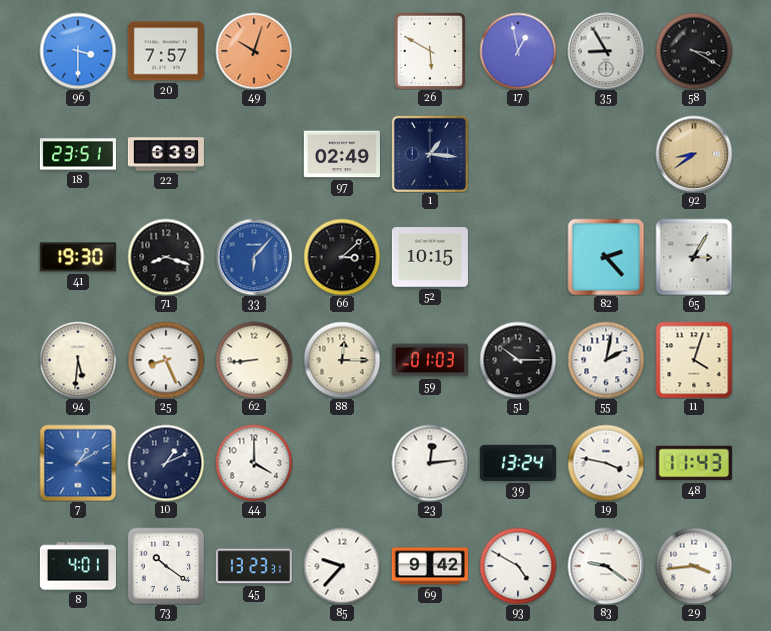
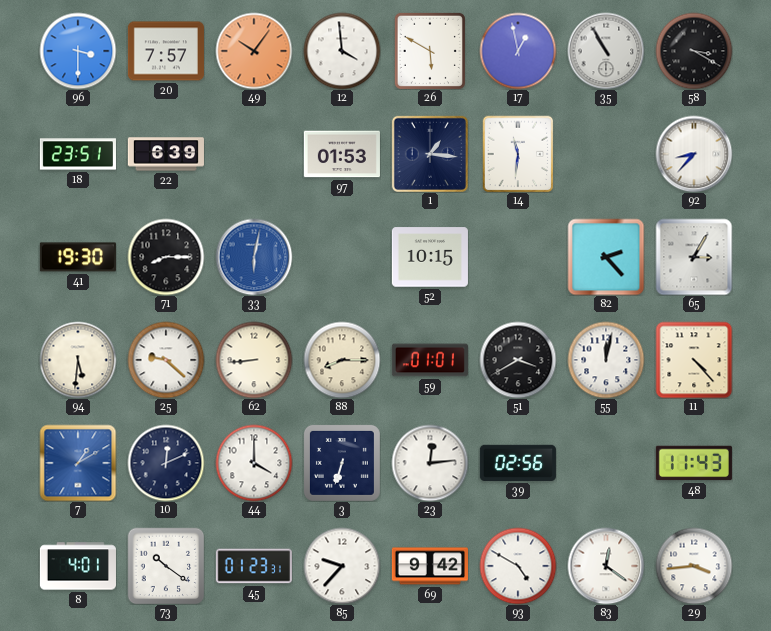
49: 10:03 -> 10:06
12: none -> 3:59
35: 8:55 -> 10:55
97: 02:49 -> 01:53
14: none -> 11:31
92: 8:39 -> 8:37
92 dial: champagne -> white
71: 8:18 -> 8:15
33: 6:07 -> 6:02
66: 3:08 -> none
25: 8:26 -> 9:22
88: 12:15 -> 8:15
59: 01:03 -> 01:01
51: 10:15 -> 3:40
55: 2:02 -> 12:02
11: 4:03 -> 4:23
10: 1:11 -> 12:11
3: none -> 6:33
39: 13:24 -> 02:56
19: 3:47 -> none
45: 13:23 -> 01:23
83: 9:21 -> 12:21
